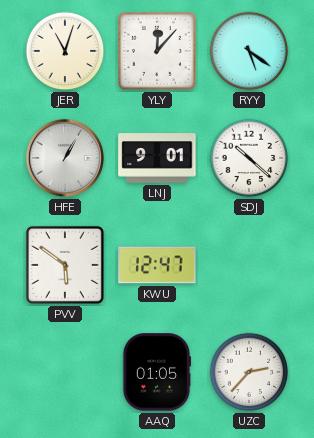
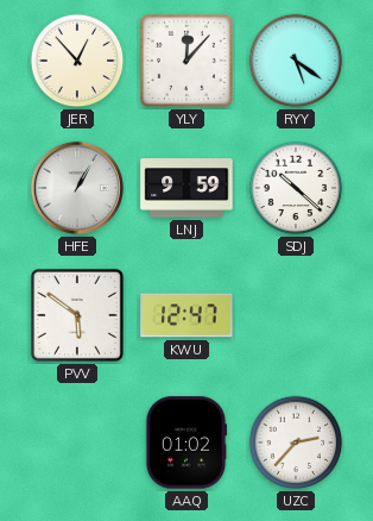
JER: 11:03 -> 12:53
LNJ: 9:01 -> 9:59
AAQ: 01:05 -> 01:02
